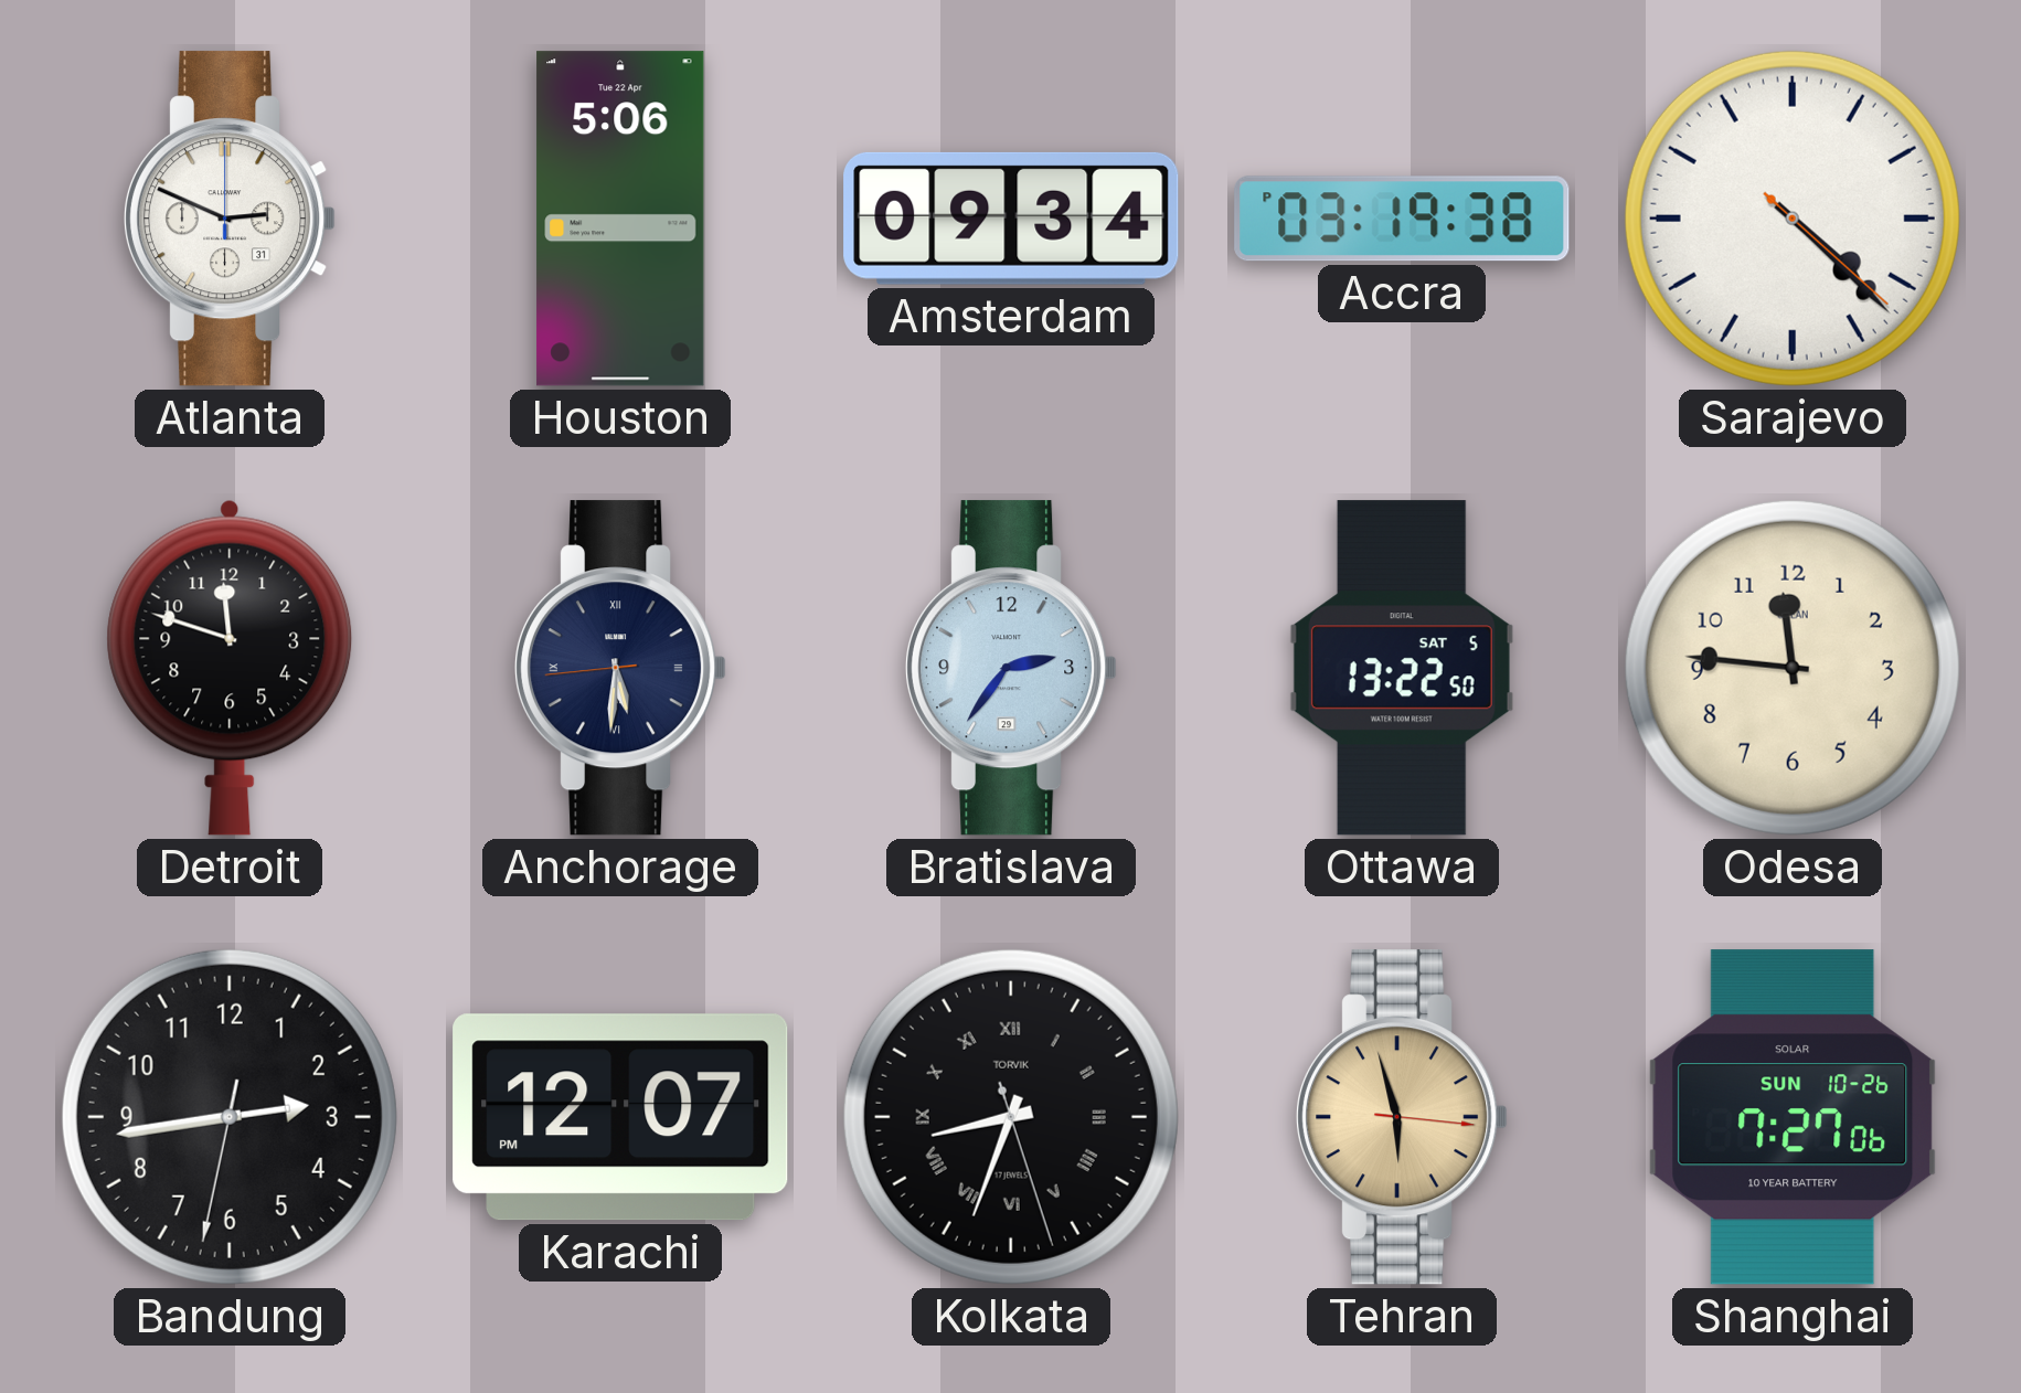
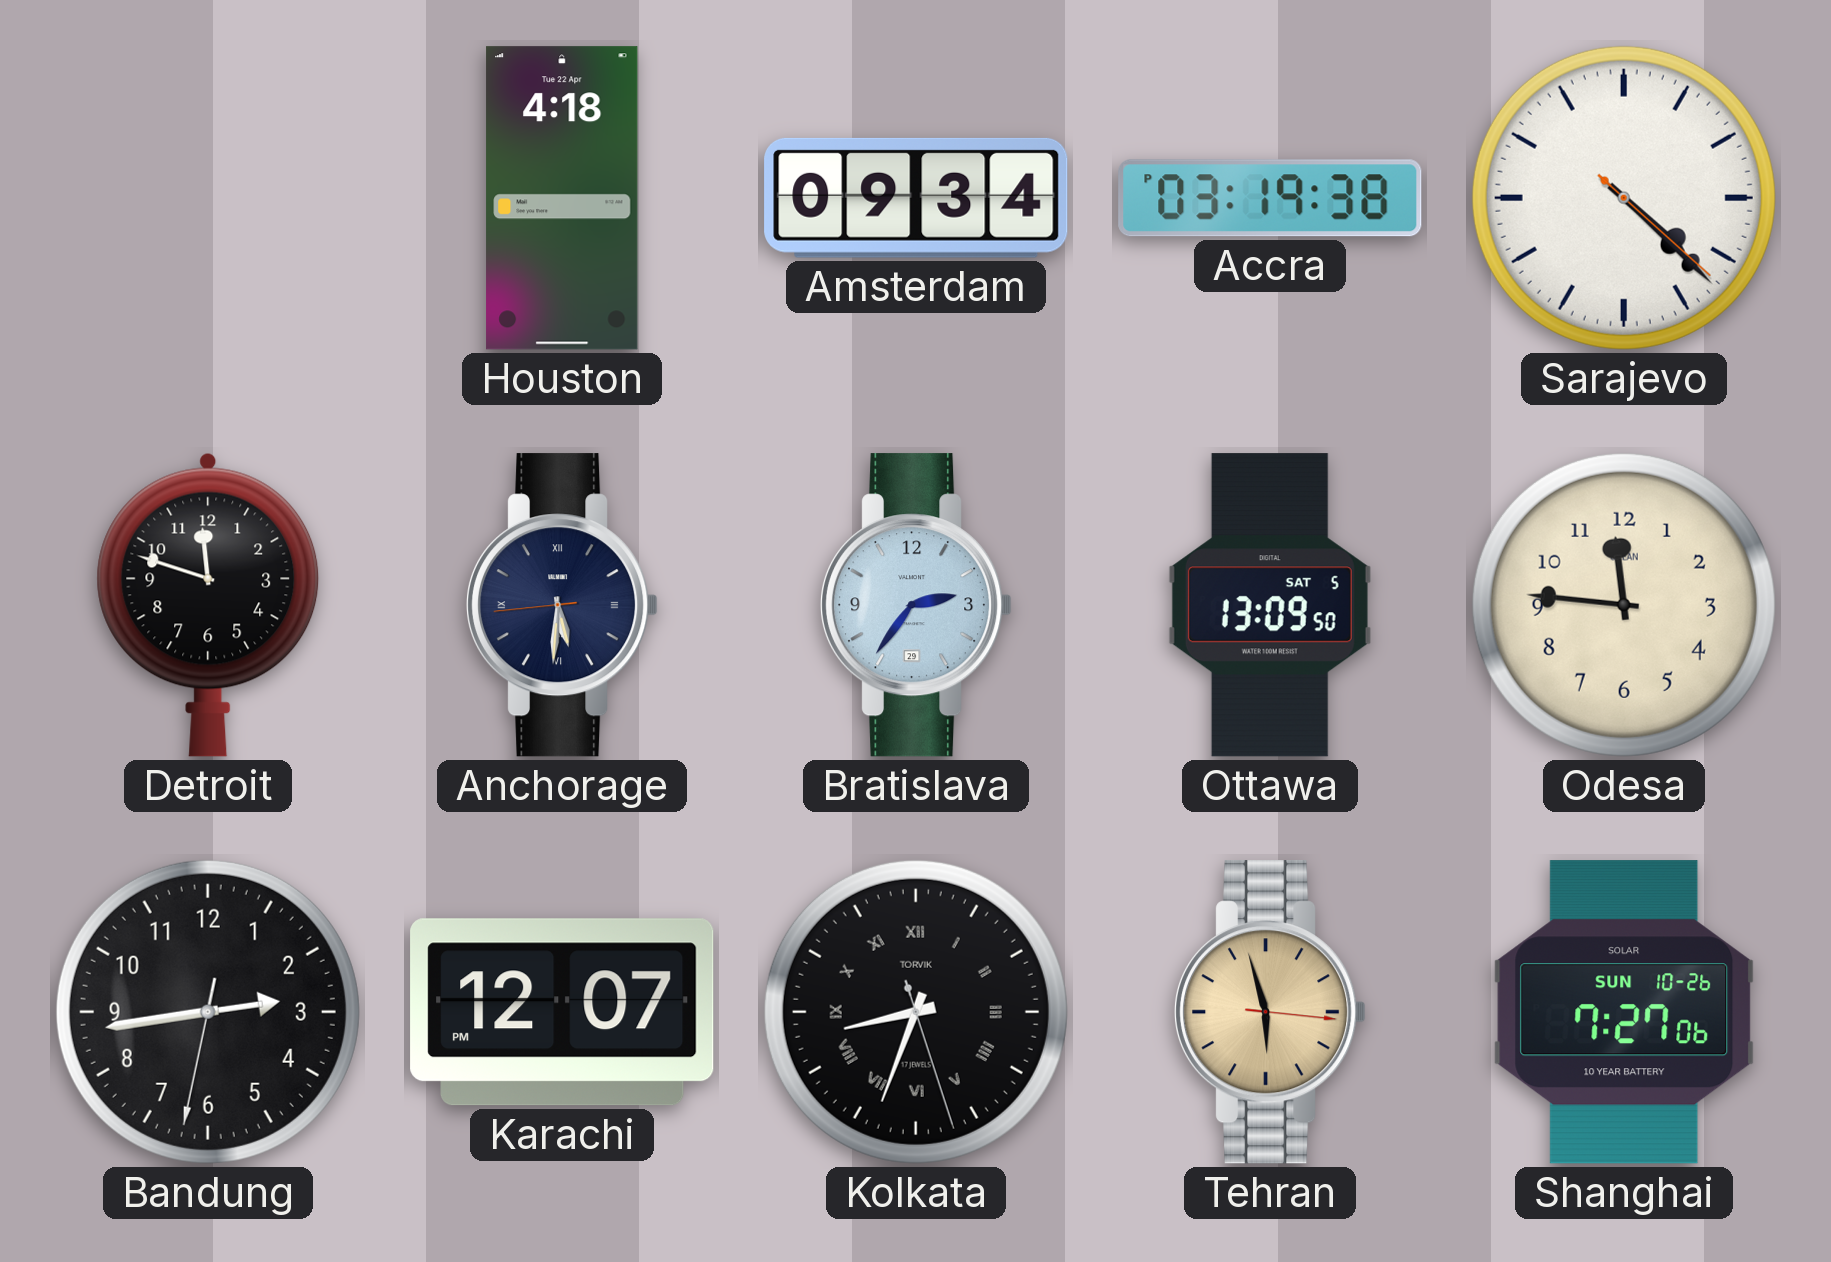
Atlanta: 2:49 -> none
Houston: 5:06 -> 4:18
Ottawa: 13:22 -> 13:09
